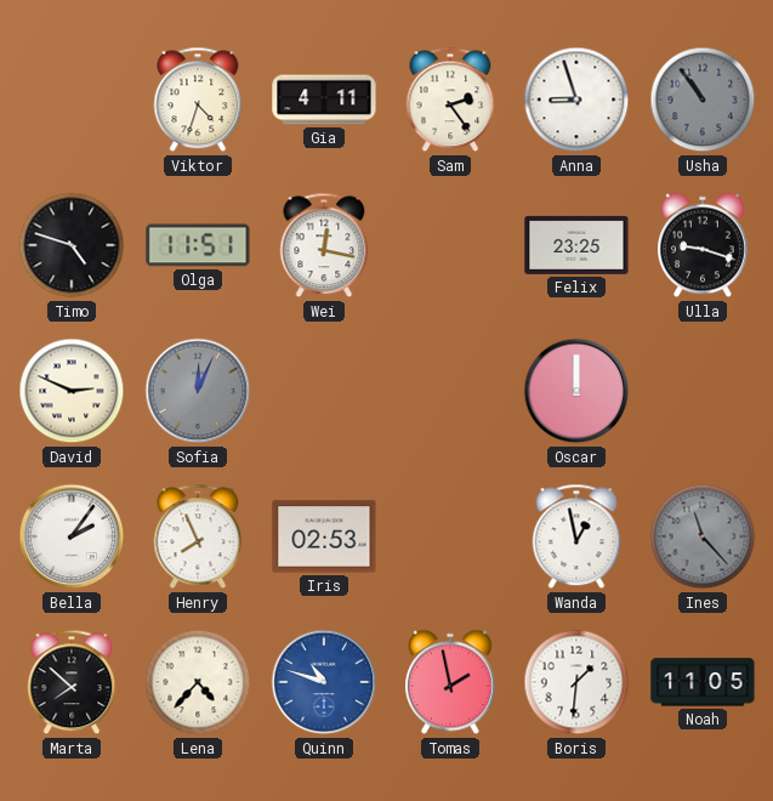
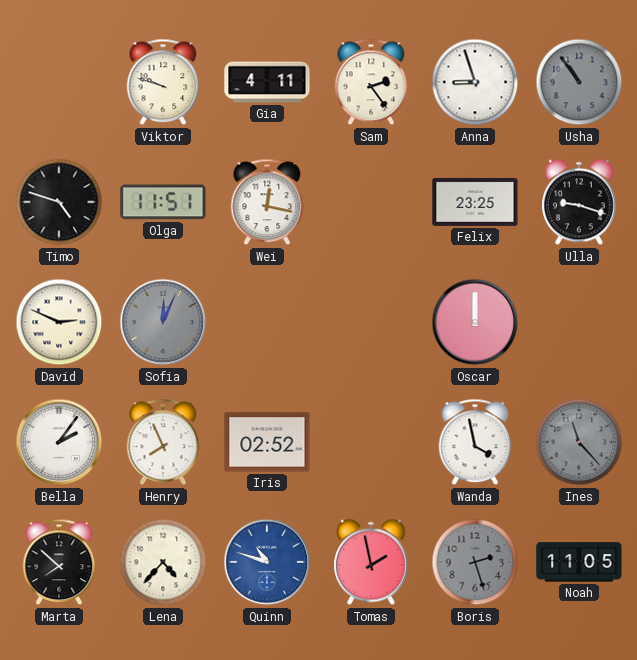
Viktor: 4:33 -> 9:48
Iris: 02:53 -> 02:52
Wanda: 12:58 -> 3:58
Boris: 1:31 -> 2:27
Boris dial: white -> grey
